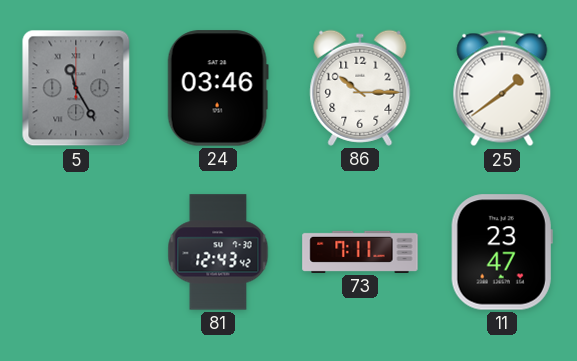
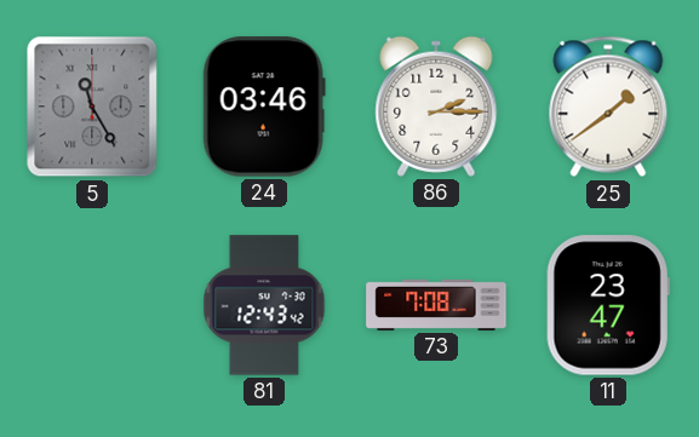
86: 10:15 -> 2:15
73: 7:11 -> 7:08
